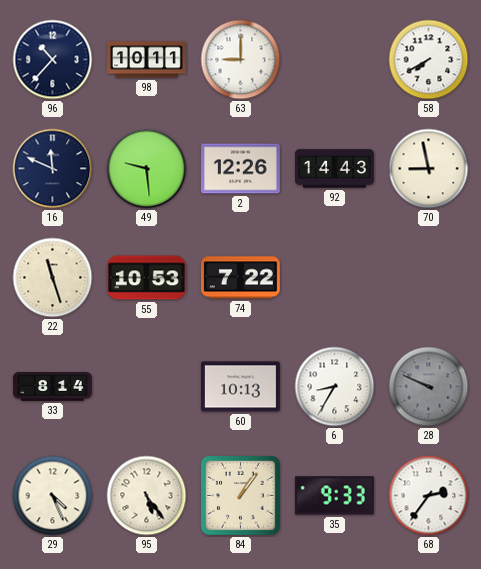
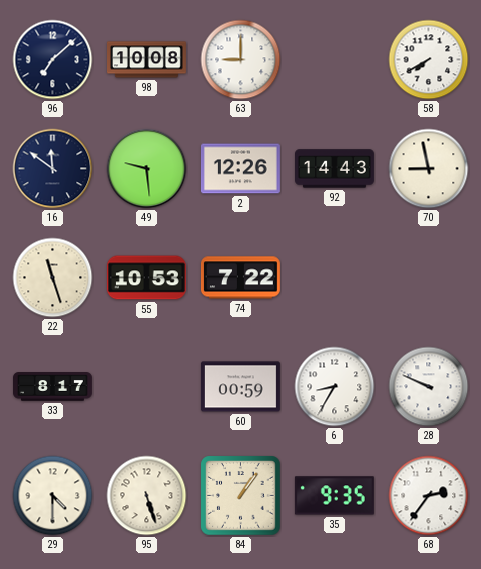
96: 10:37 -> 7:08
98: 10:11 -> 10:08
16: 11:49 -> 11:51
33: 8:14 -> 8:17
60: 10:13 -> 00:59
28 dial: grey -> white
29: 4:26 -> 4:30
95: 5:24 -> 5:27
35: 9:33 -> 9:35
